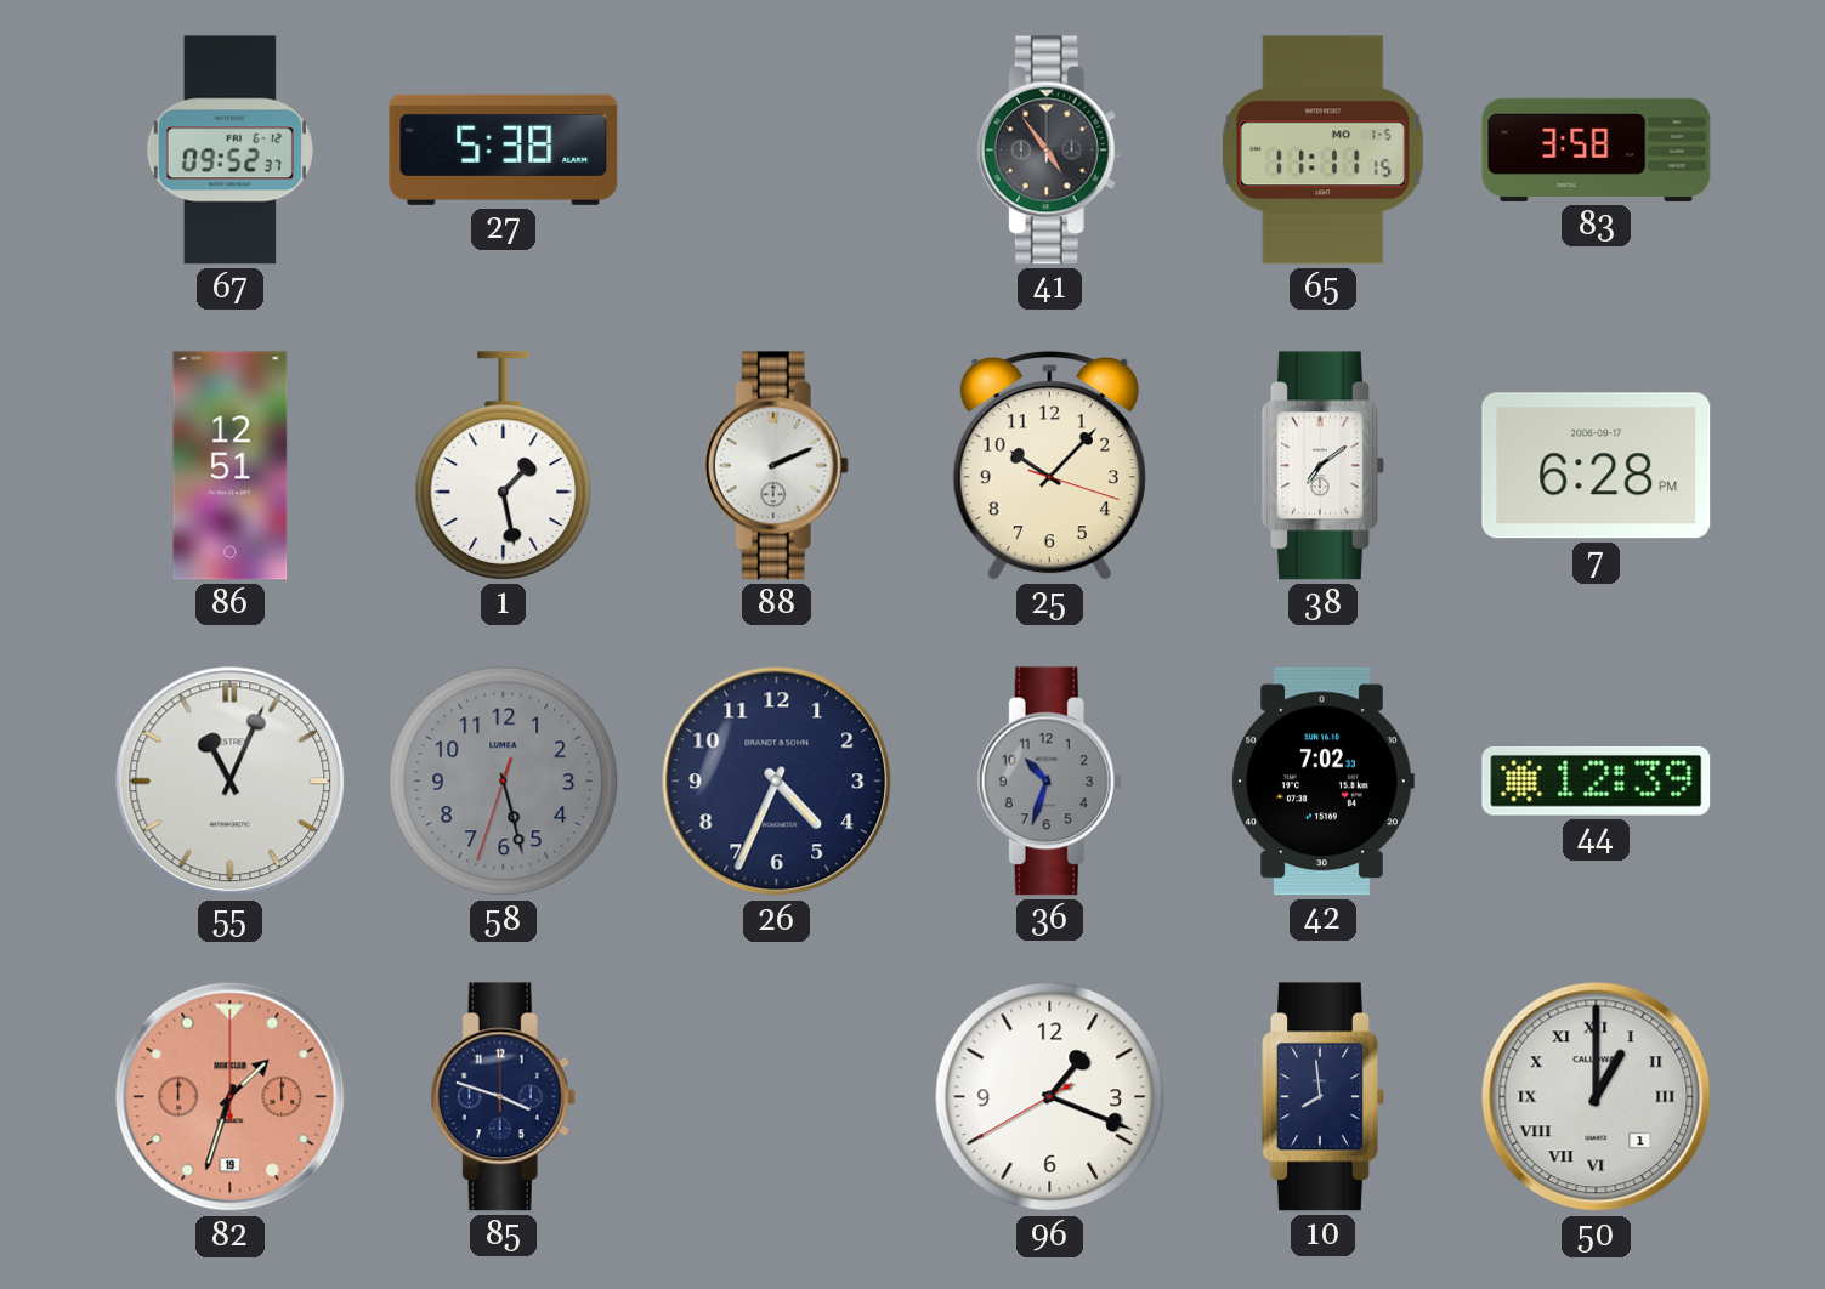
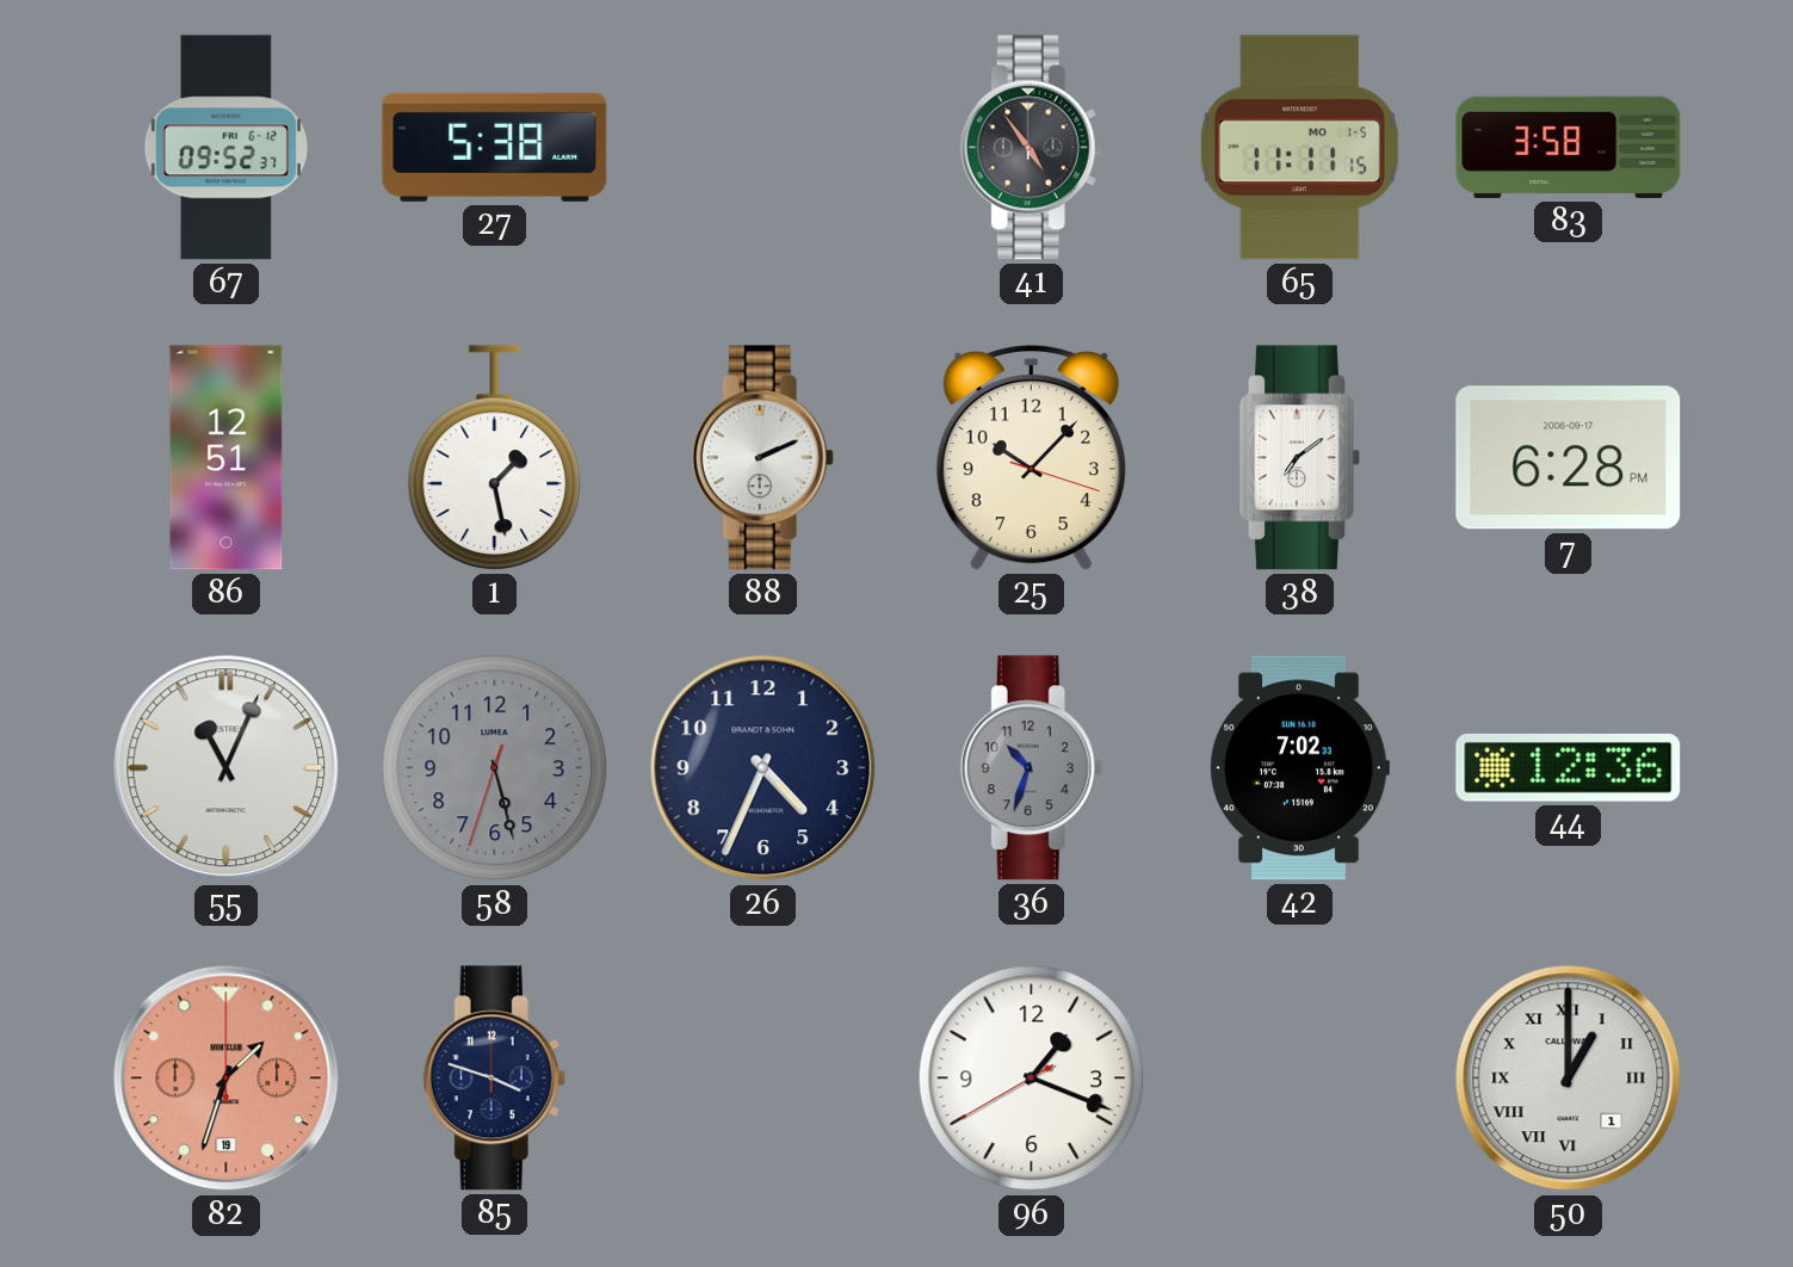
44: 12:39 -> 12:36
10: 7:59 -> none
